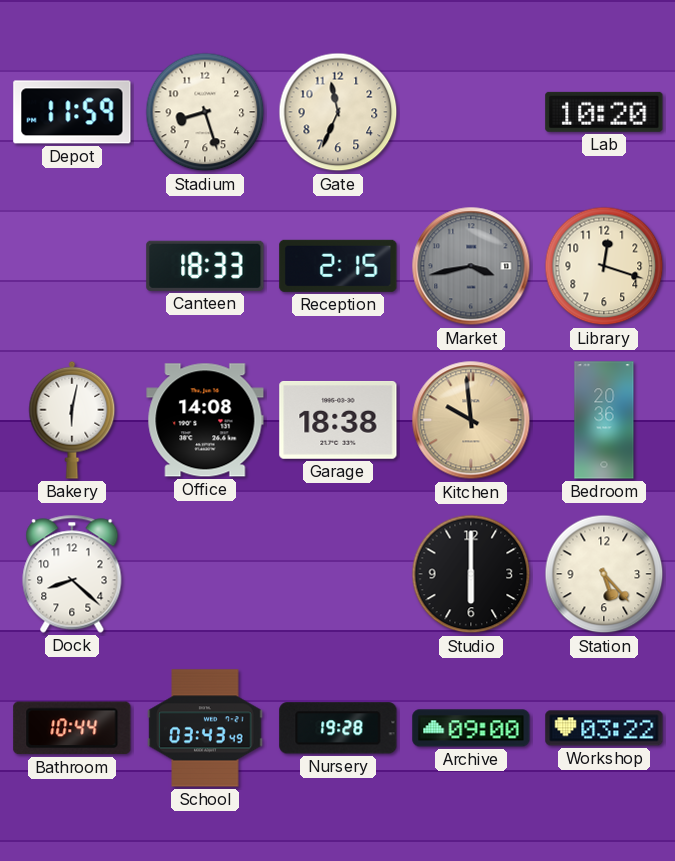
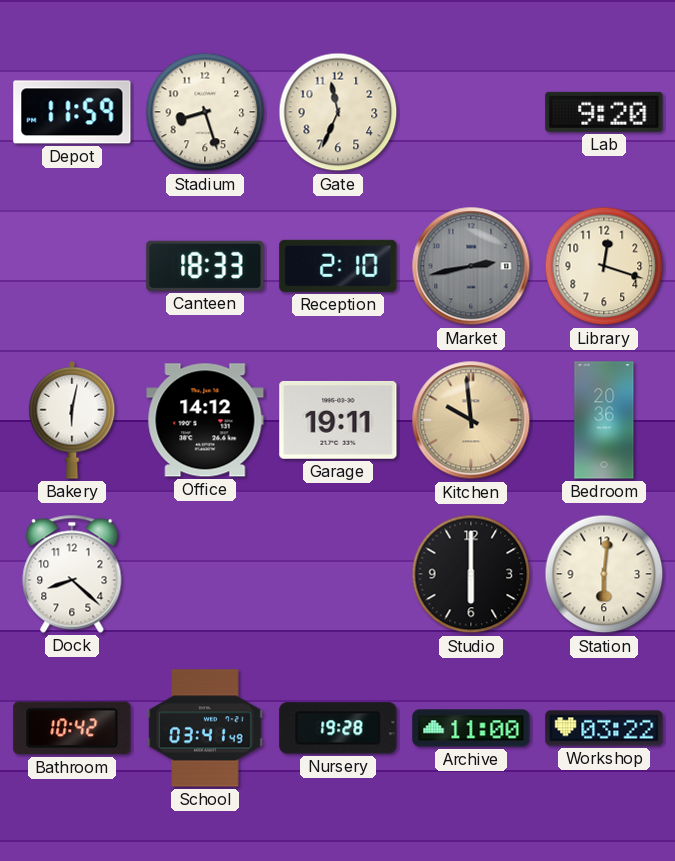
Lab: 10:20 -> 9:20
Reception: 2:15 -> 2:10
Market: 3:43 -> 2:43
Office: 14:08 -> 14:12
Garage: 18:38 -> 19:11
Station: 5:23 -> 6:01
Bathroom: 10:44 -> 10:42
School: 03:43 -> 03:41
Archive: 09:00 -> 11:00
